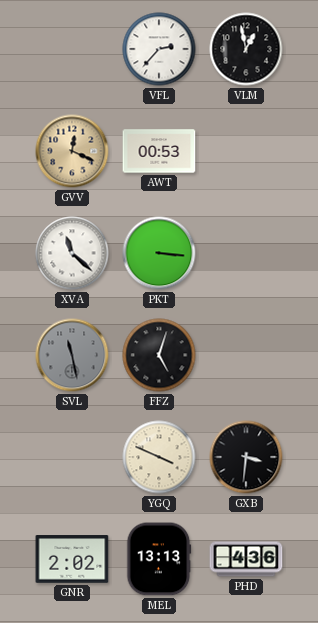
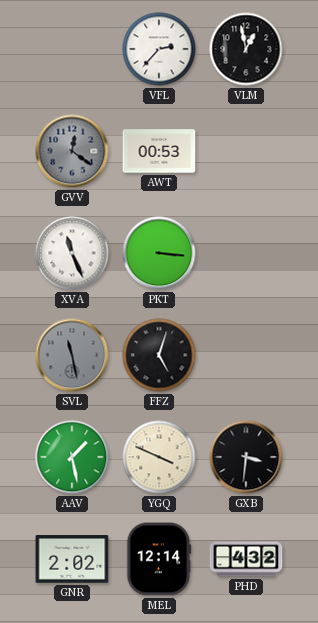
GVV: 12:19 -> 12:21
GVV dial: champagne -> grey
XVA: 11:22 -> 11:26
AAV: none -> 1:28
MEL: 13:13 -> 12:14
PHD: 4:36 -> 4:32
